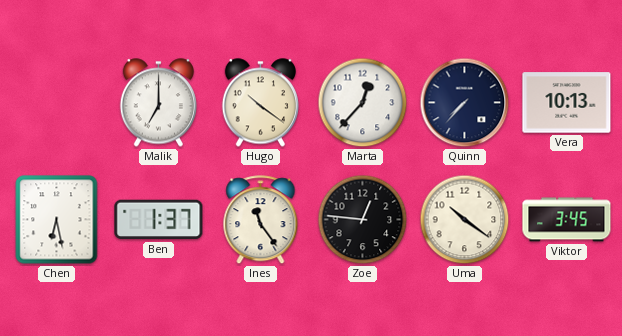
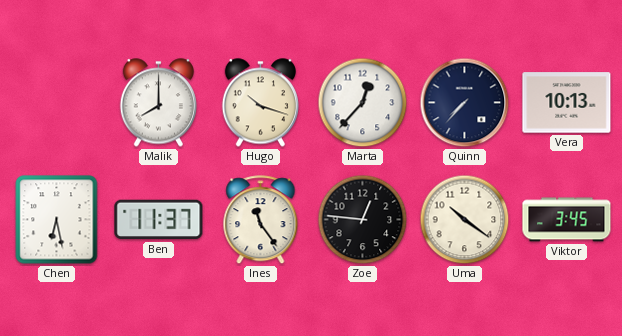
Malik: 7:00 -> 8:00
Hugo: 10:21 -> 10:18
Ben: 1:37 -> 11:37
